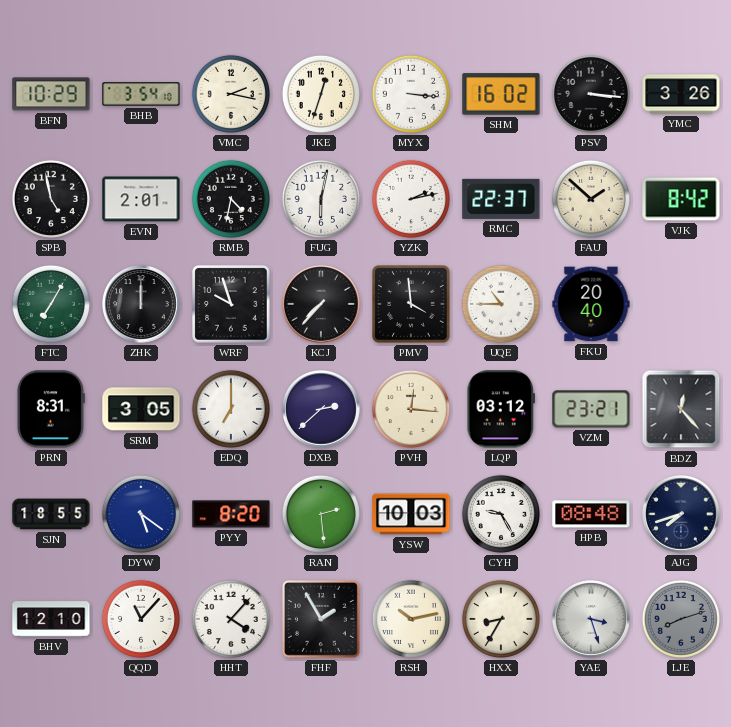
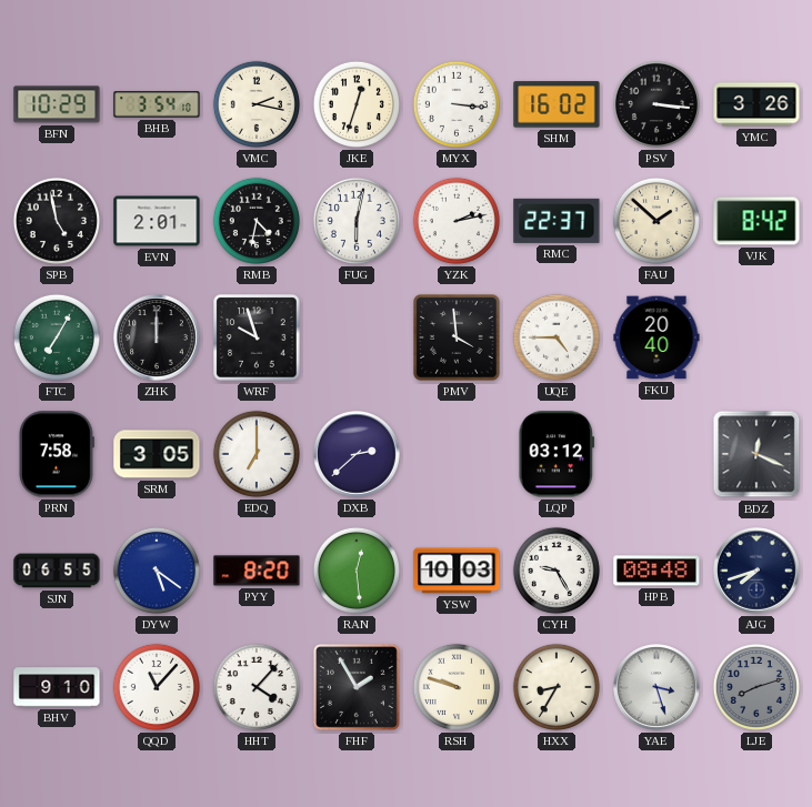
KCJ: 7:37 -> none
UQE: 10:45 -> 4:45
PRN: 8:31 -> 7:58
PVH: 12:16 -> none
VZM: 23:21 -> none
BDZ: 12:23 -> 12:19
SJN: 18:55 -> 06:55
RAN: 2:29 -> 12:29
BHV: 12:10 -> 9:10
RSH: 10:13 -> 9:48
